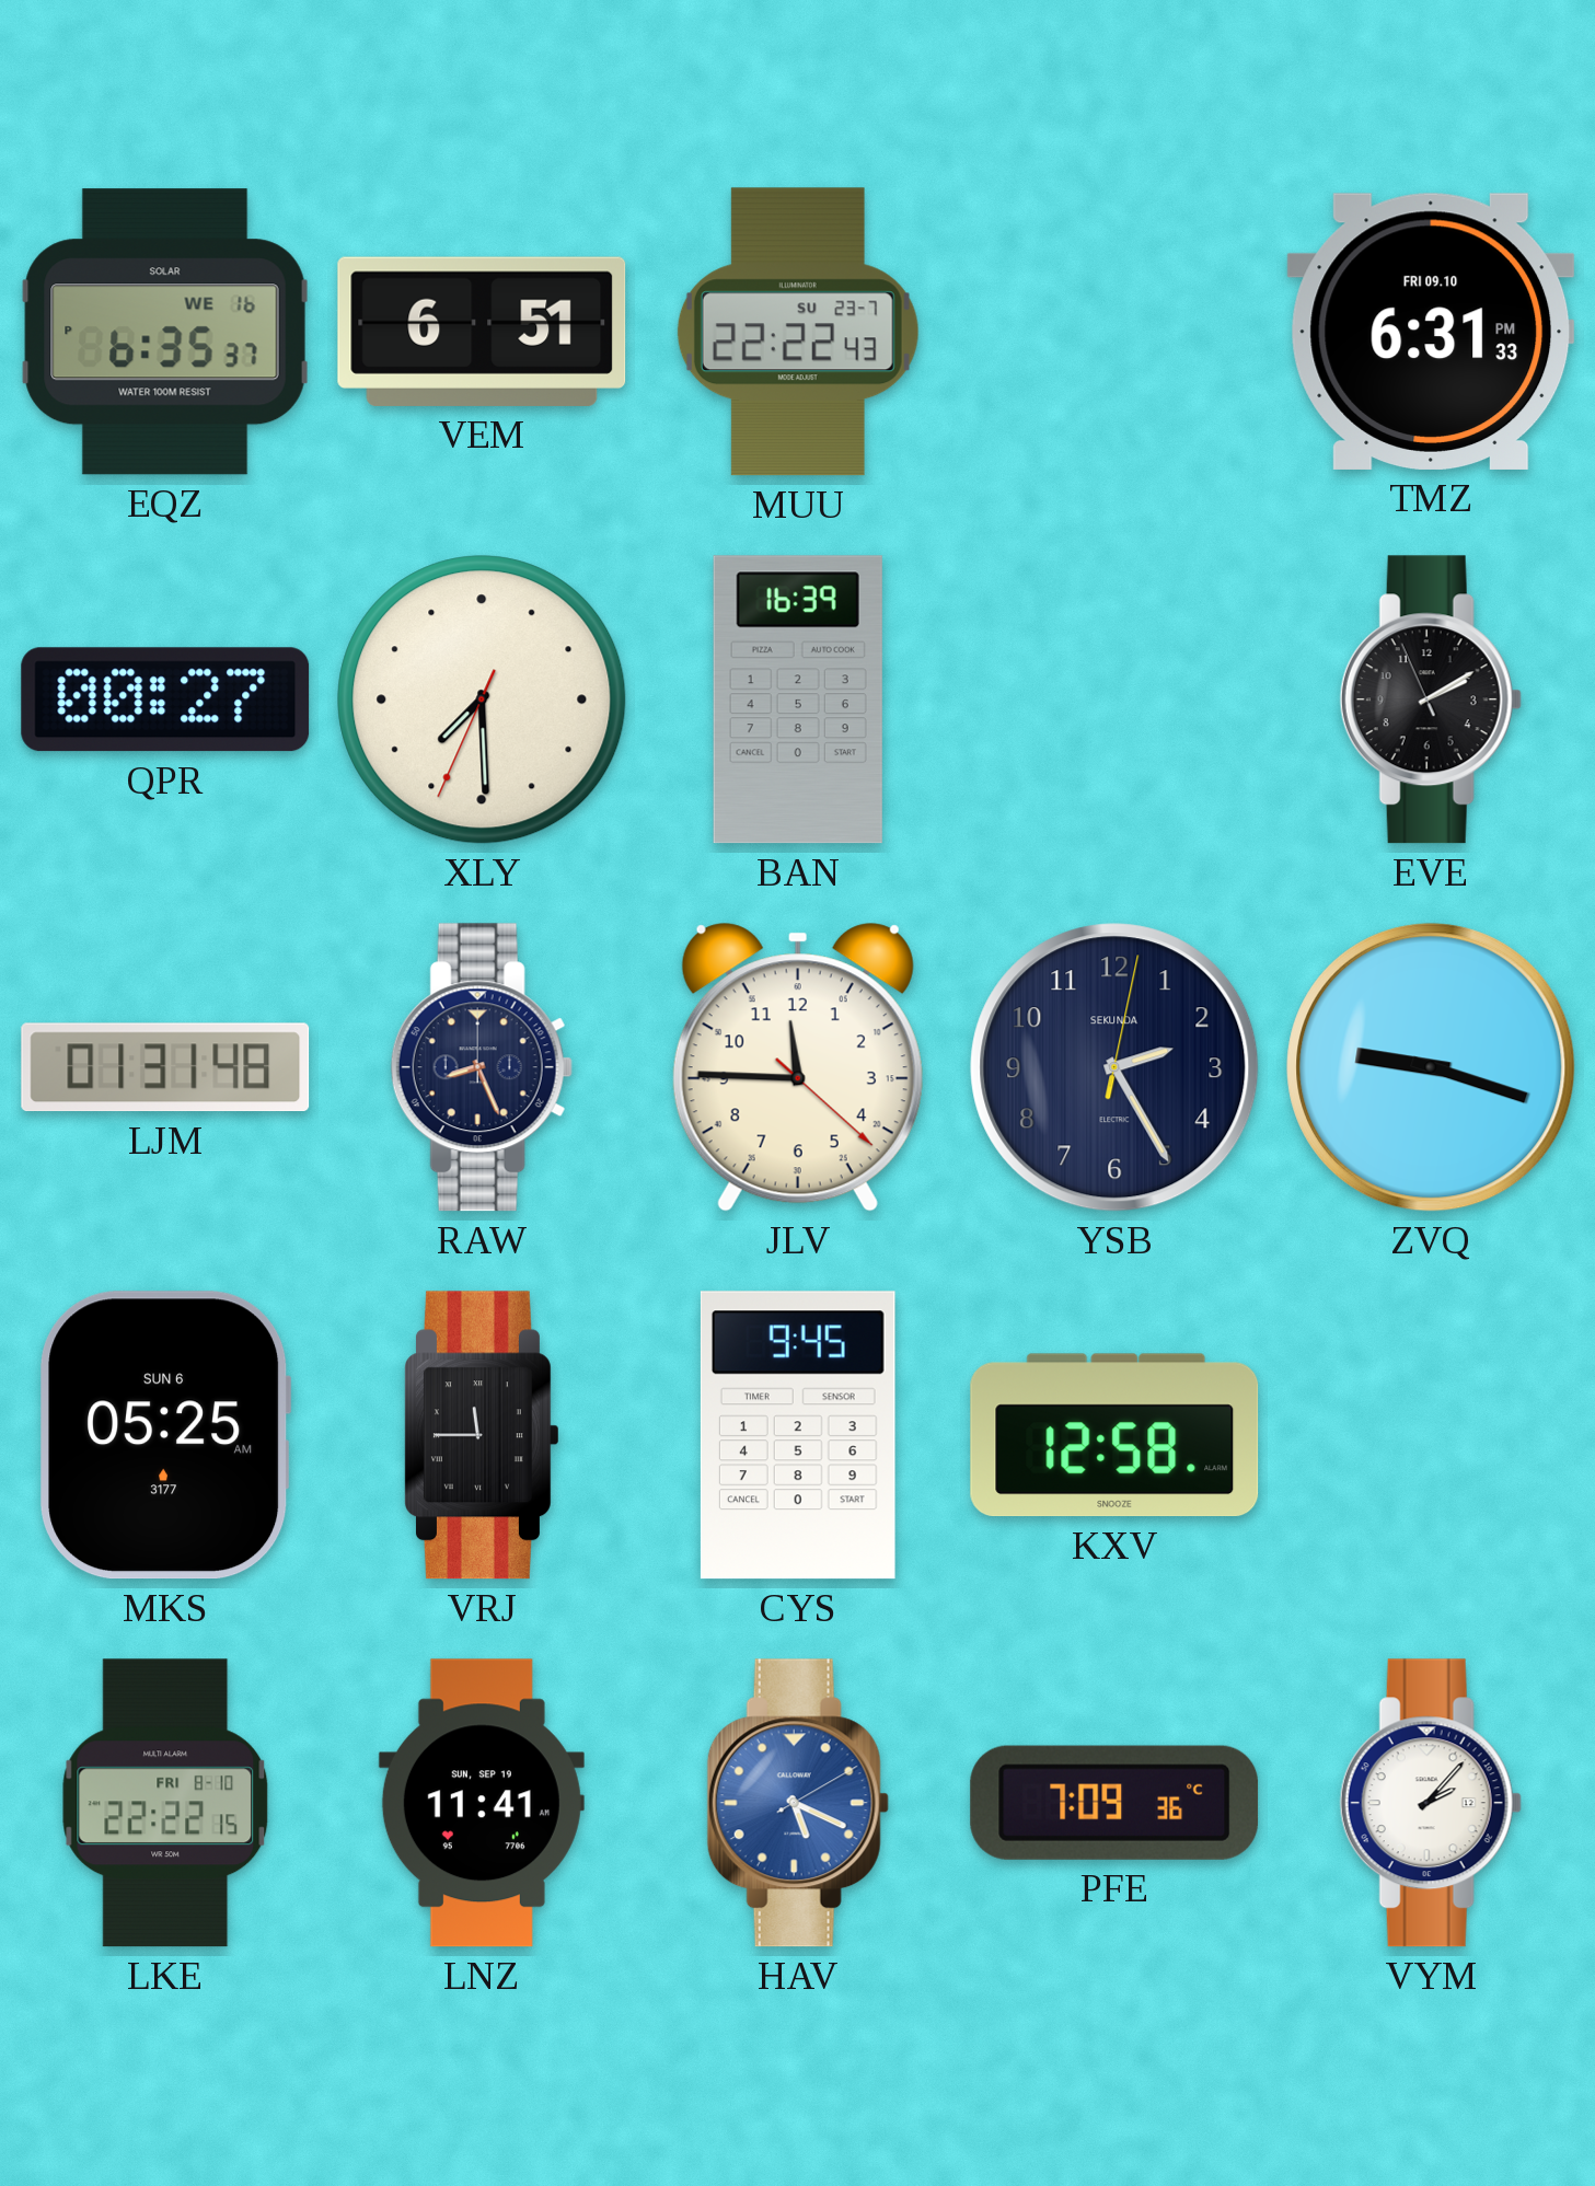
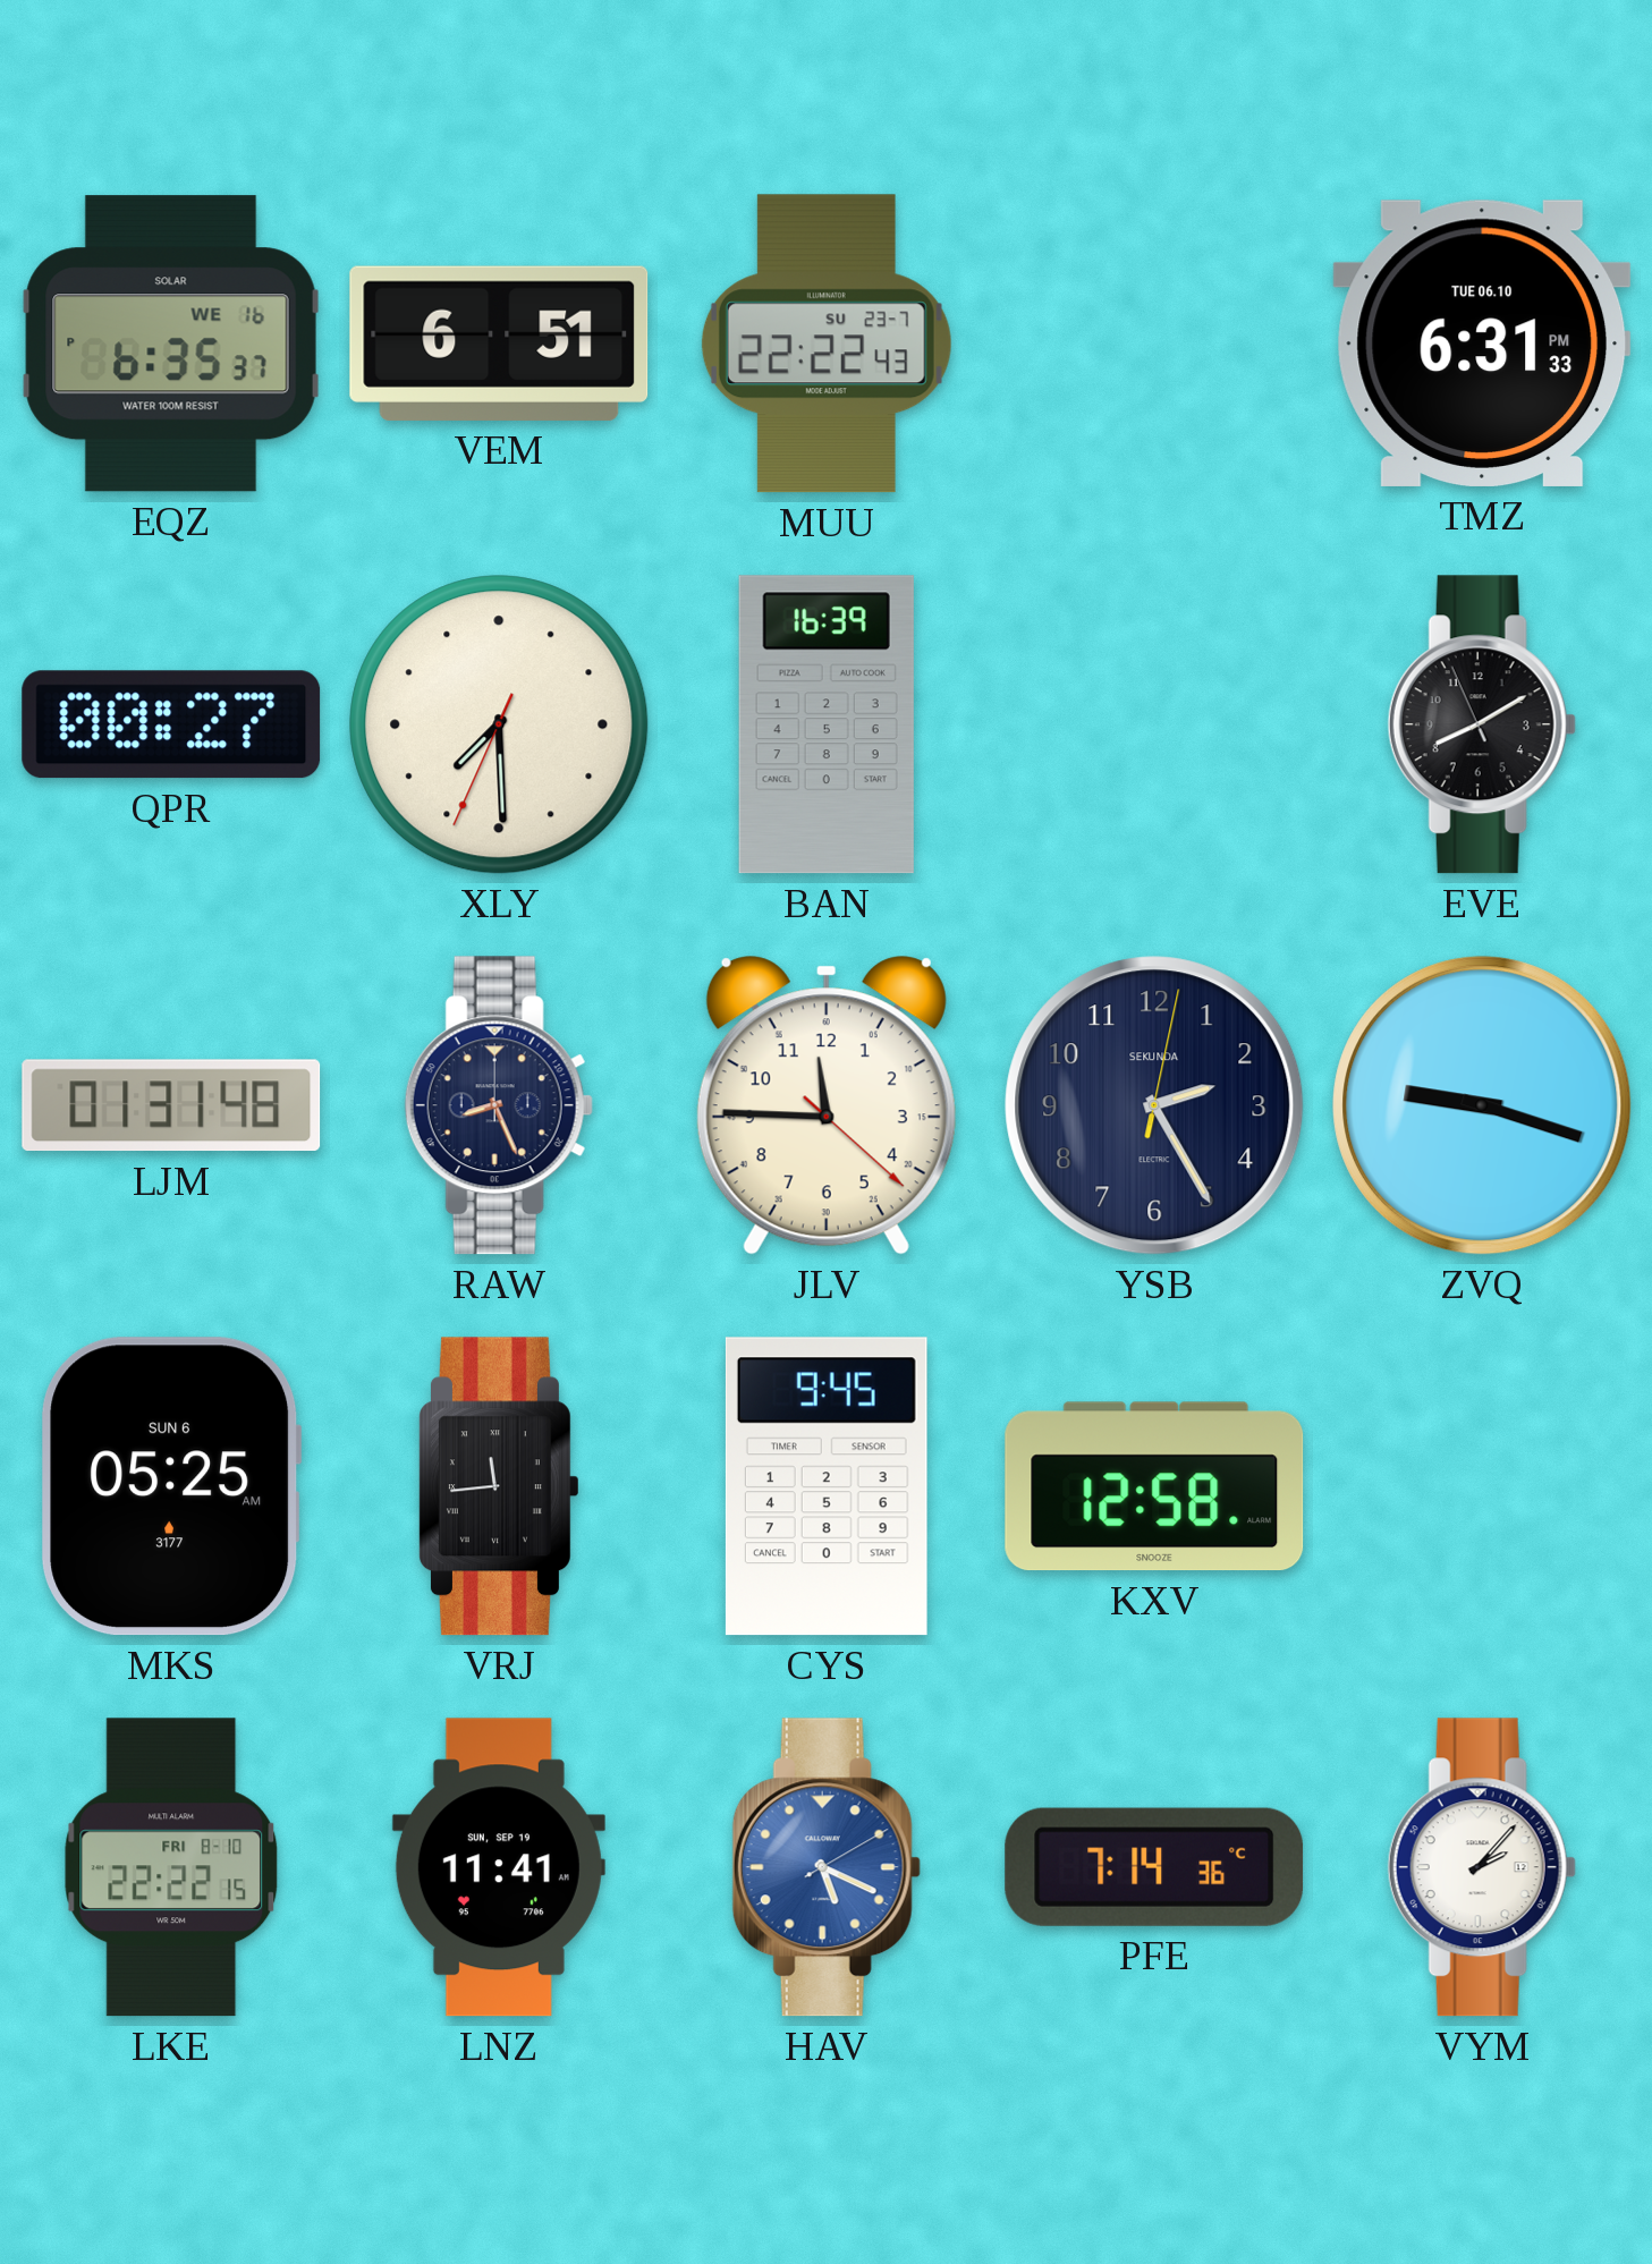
TMZ date: FRI 09.10 -> TUE 06.10
EVE: 2:09 -> 8:09
VRJ: 11:45 -> 11:44
PFE: 7:09 -> 7:14
